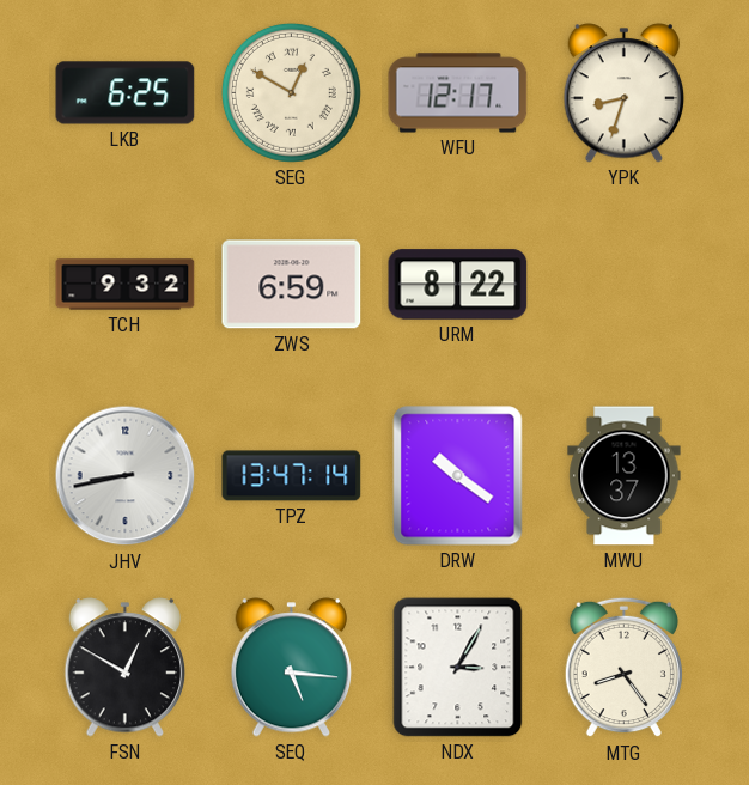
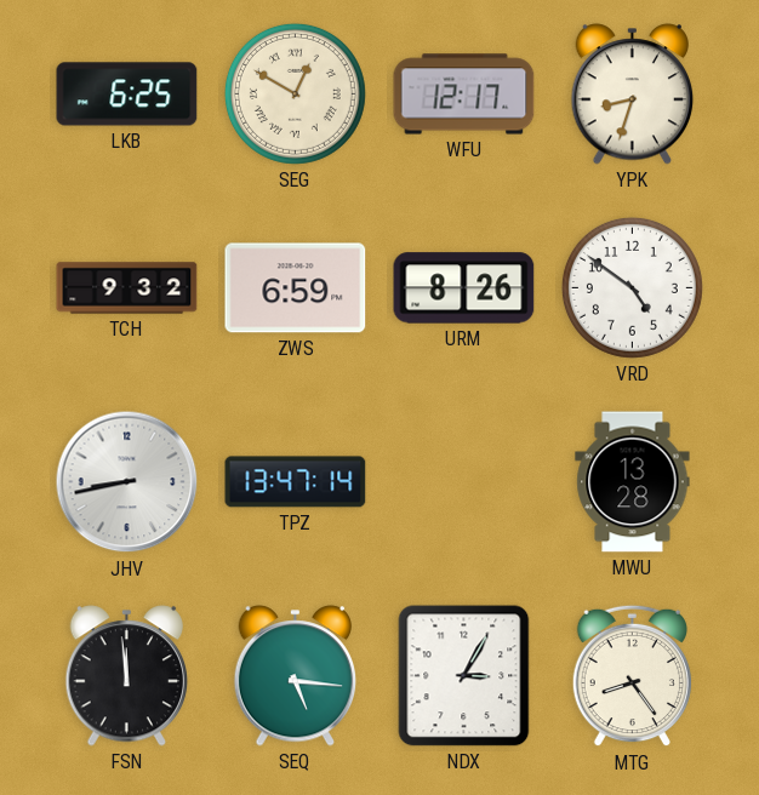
URM: 8:22 -> 8:26
VRD: none -> 4:51
DRW: 10:21 -> none
MWU: 13:37 -> 13:28
FSN: 12:50 -> 11:59
